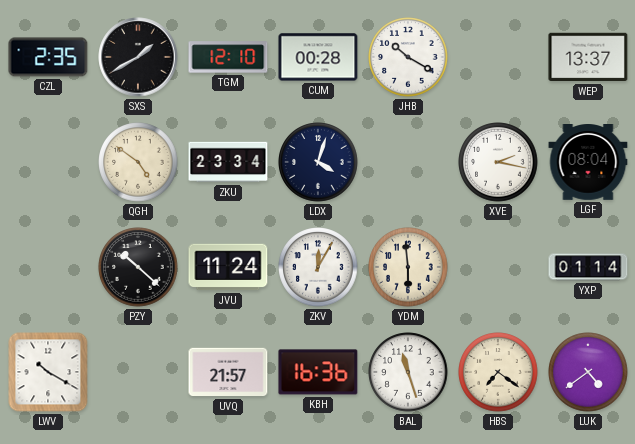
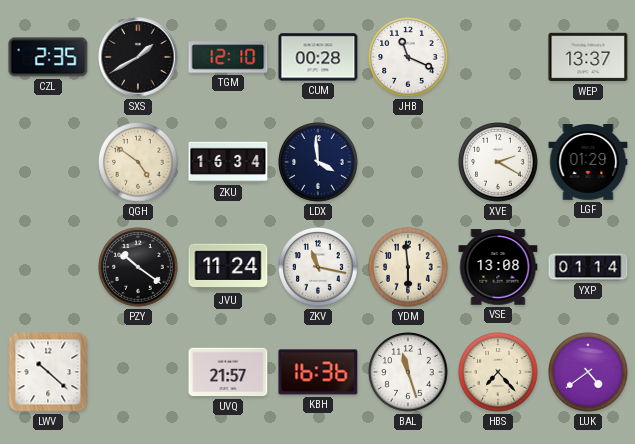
JHB: 10:20 -> 11:19
ZKU: 23:34 -> 16:34
LDX: 4:03 -> 3:59
XVE: 2:17 -> 2:20
LGF: 08:04 -> 01:29
PZY: 10:22 -> 10:21
ZKV: 12:05 -> 11:17
VSE: none -> 13:08
LWV: 10:20 -> 10:22
HBS: 7:21 -> 7:23
